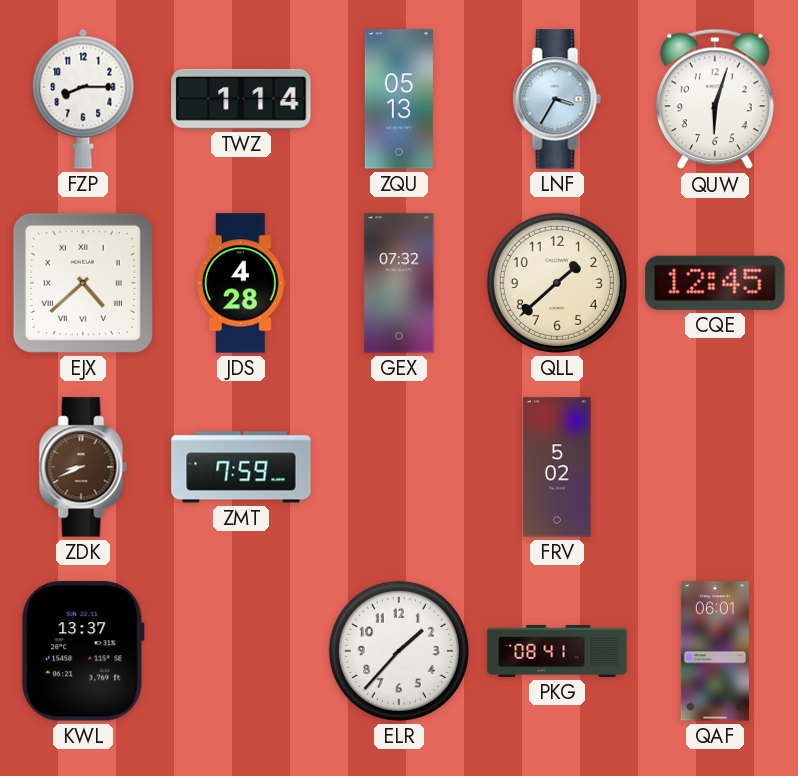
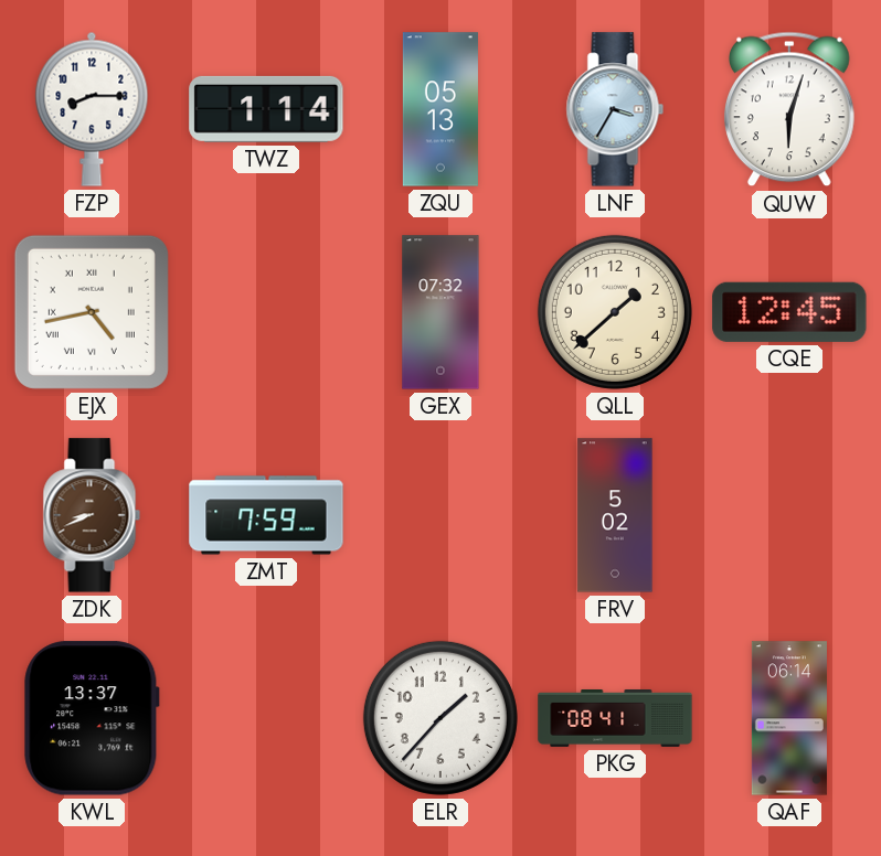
EJX: 4:38 -> 4:43
JDS: 4:28 -> none
QAF: 06:01 -> 06:14
